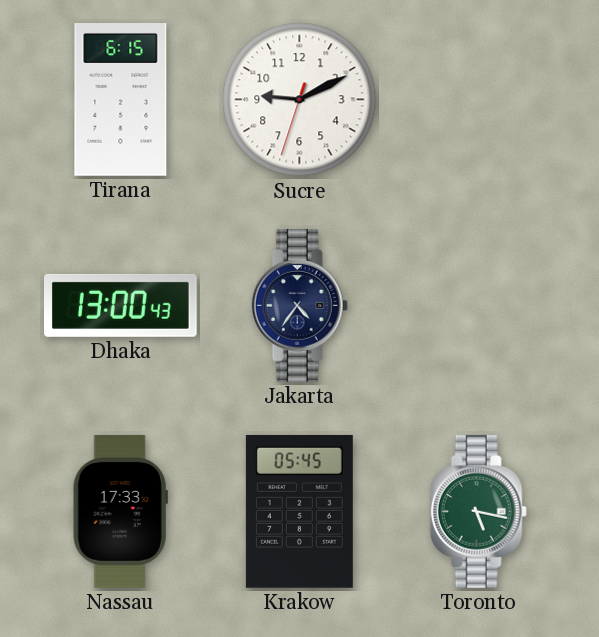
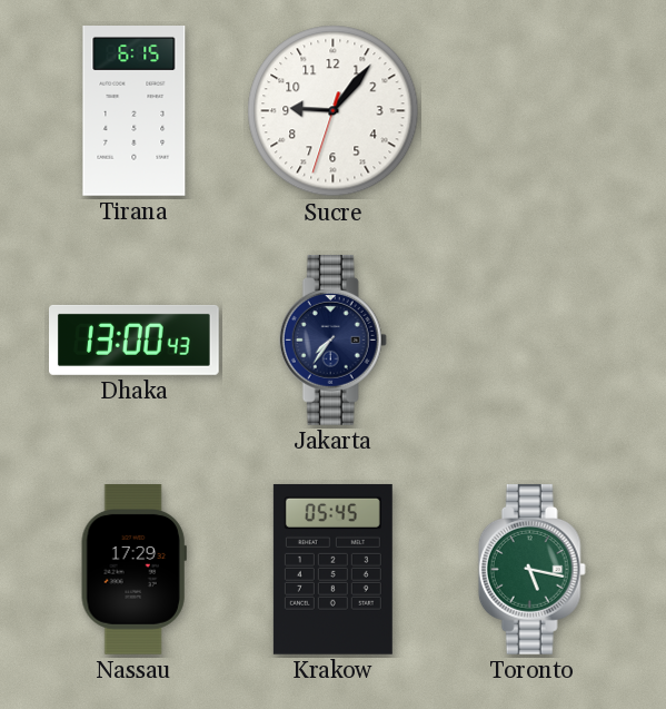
Sucre: 9:10 -> 9:06
Jakarta: 4:36 -> 7:36
Nassau: 17:33 -> 17:29
